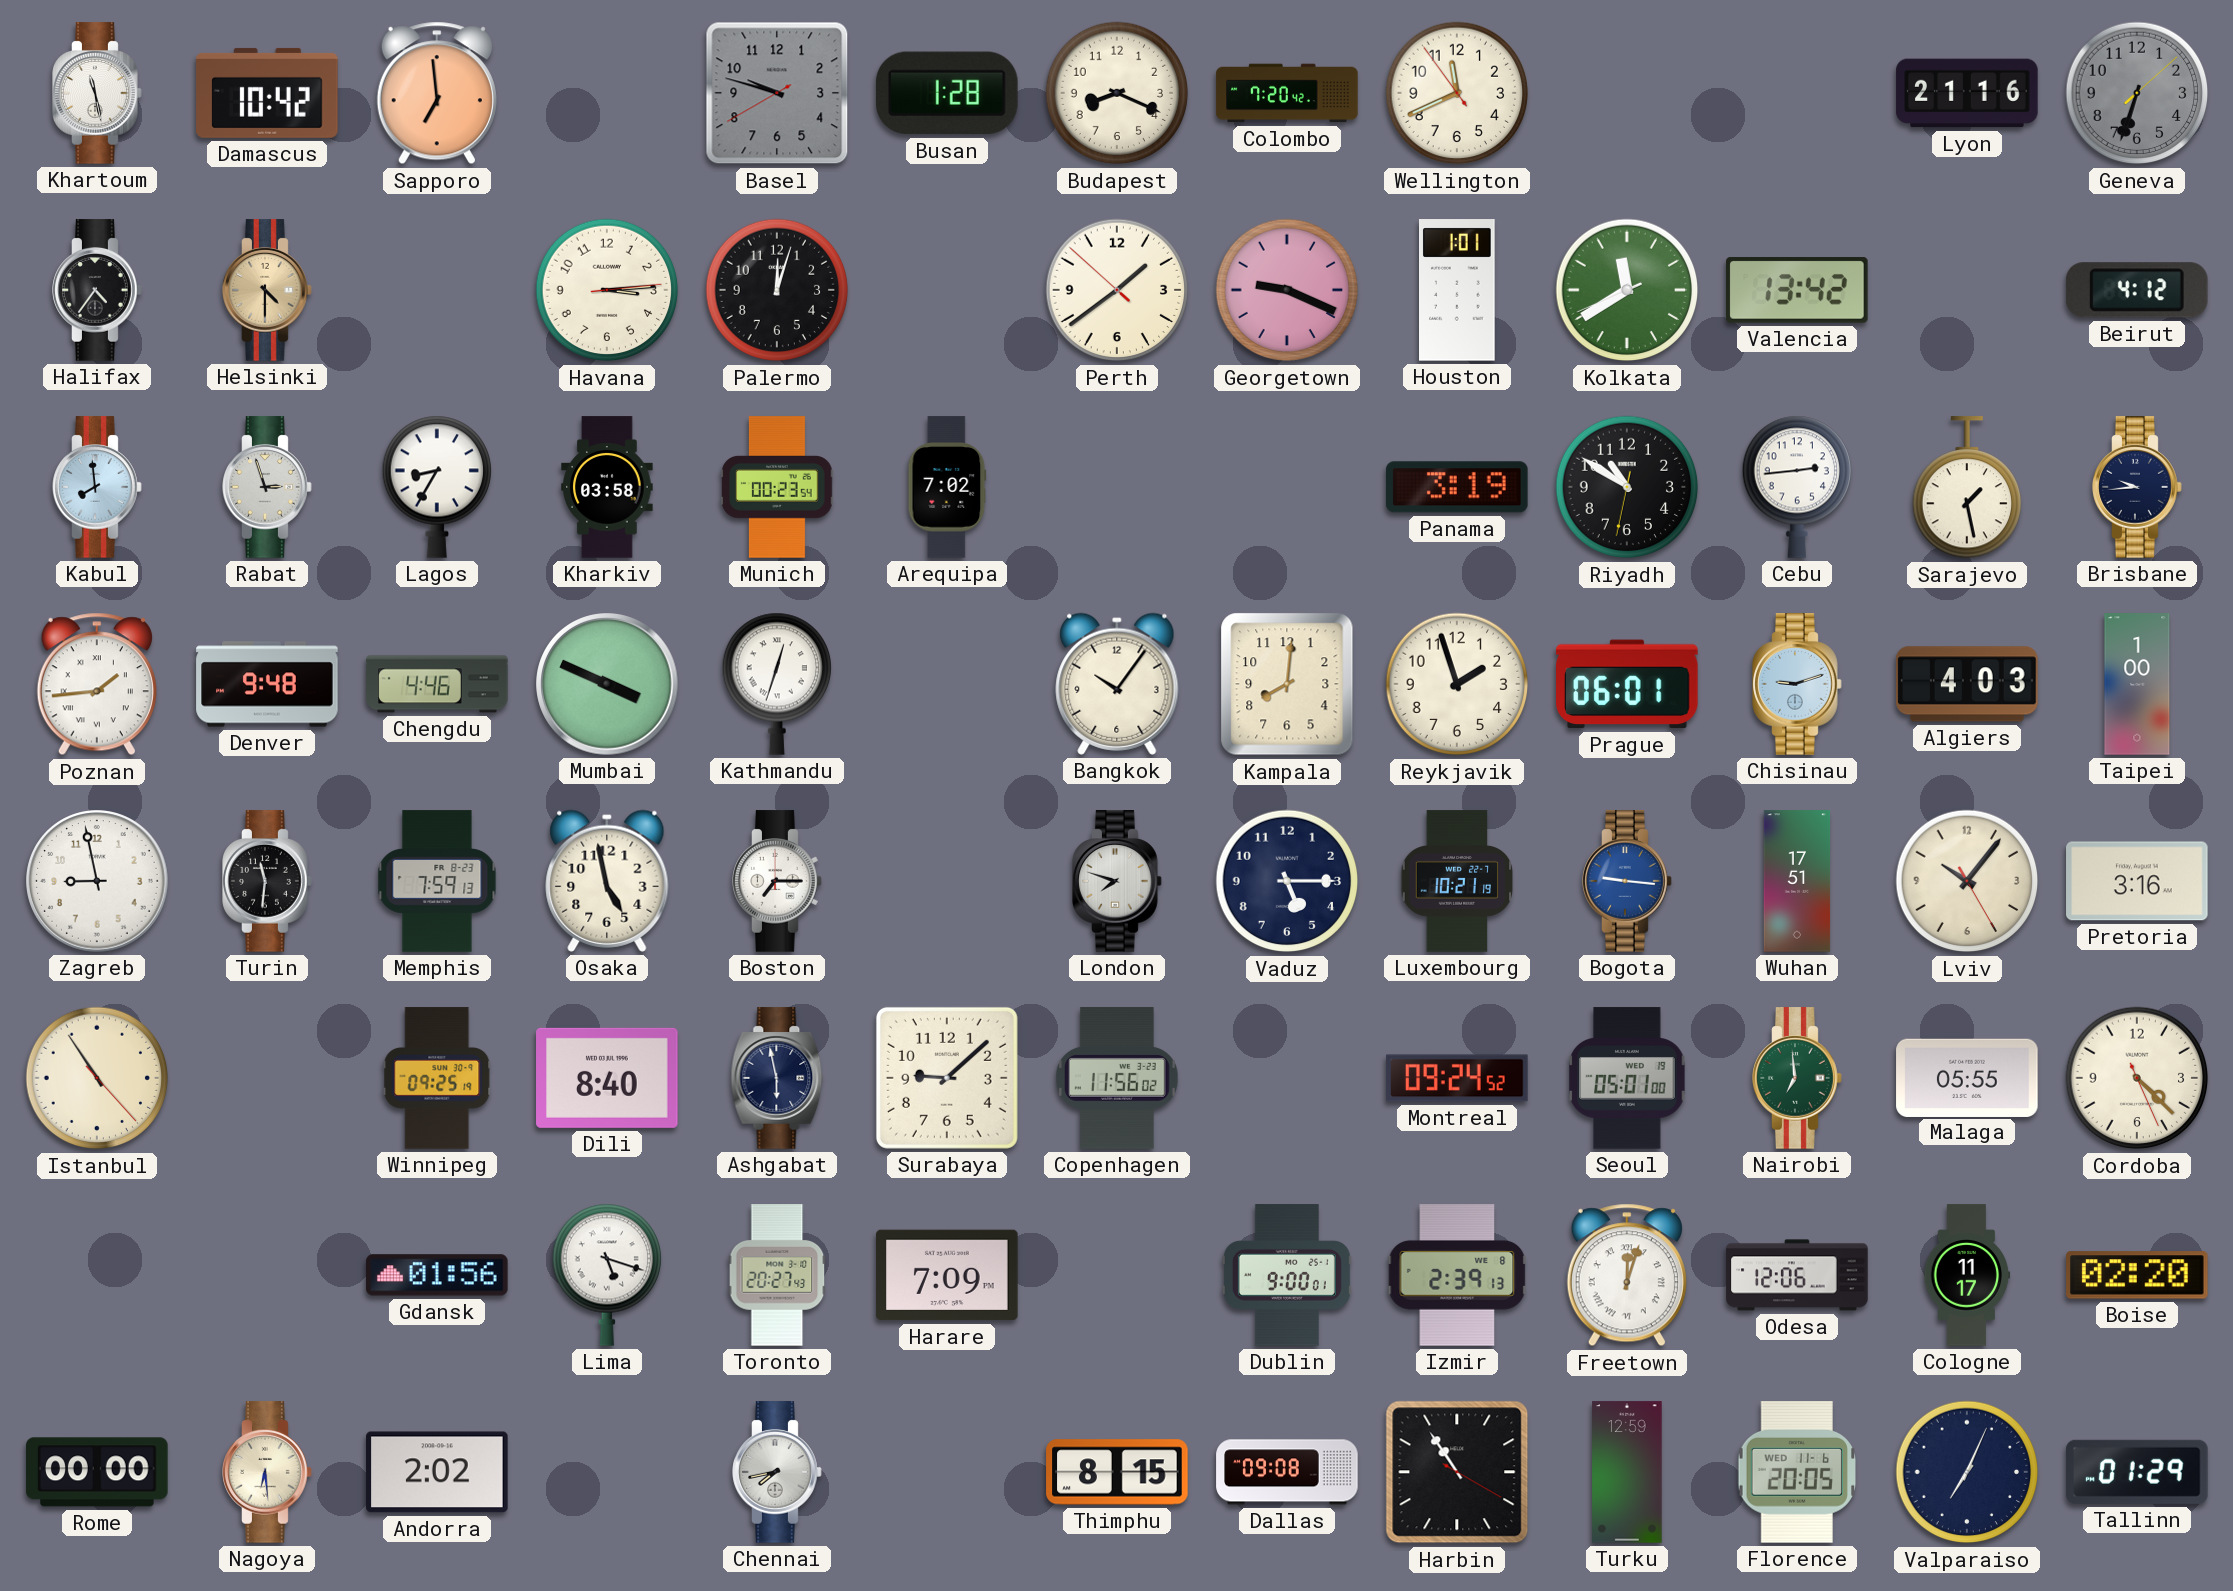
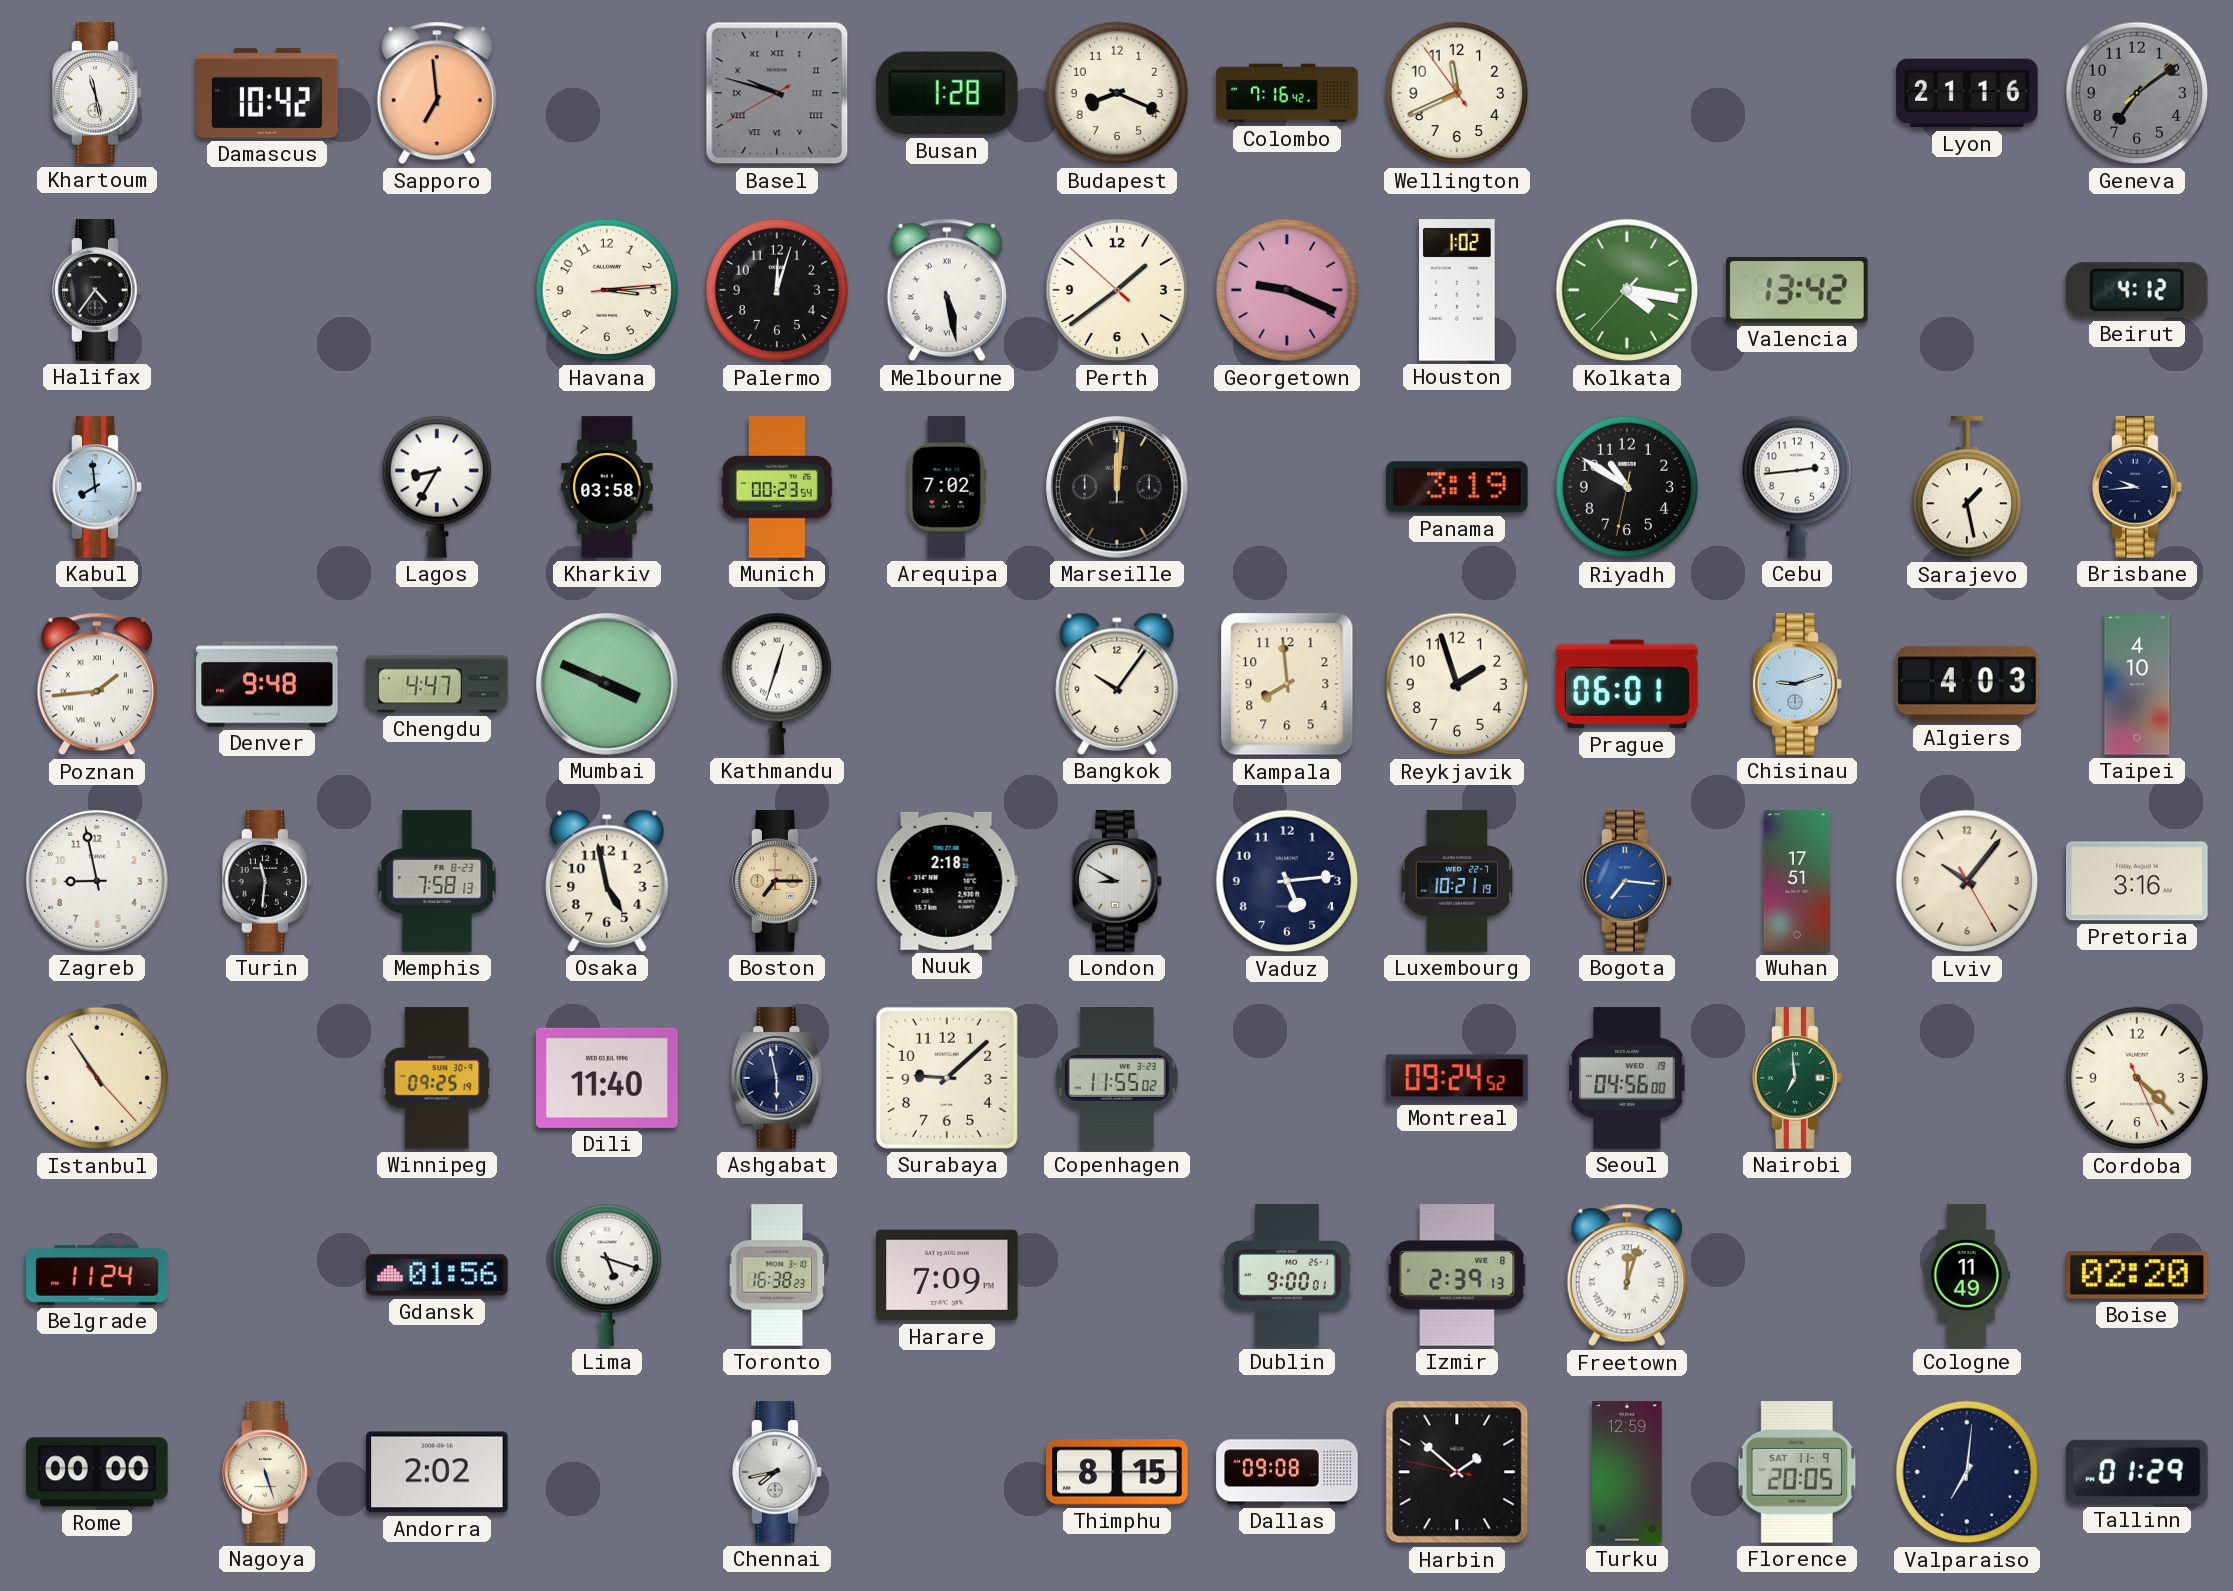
Basel numerals: Arabic -> Roman
Colombo: 7:20 -> 7:16
Geneva: 6:33 -> 7:09
Helsinki: 4:30 -> none
Melbourne: none -> 5:28
Houston: 1:01 -> 1:02
Kolkata: 11:39 -> 4:16
Rabat: 2:57 -> none
Marseille: none -> 12:01
Chengdu: 4:46 -> 4:47
Kampala: 8:01 -> 7:59
Taipei: 1:00 -> 4:10
Memphis: 7:59 -> 7:58
Boston dial: white -> champagne
Nuuk: none -> 2:18
London: 7:48 -> 8:50
Vaduz: 5:15 -> 5:14
Bogota: 9:16 -> 7:16
Dili: 8:40 -> 11:40
Copenhagen: 11:56 -> 11:55
Seoul: 05:01 -> 04:56
Malaga: 05:55 -> none
Belgrade: none -> 11:24
Toronto: 20:27 -> 16:38
Odesa: 12:06 -> none
Cologne: 11:17 -> 11:49
Nagoya: 6:29 -> 5:27
Harbin: 10:54 -> 1:51
Florence date: WED 11-6 -> SAT 11-9
Valparaiso: 7:04 -> 7:01
